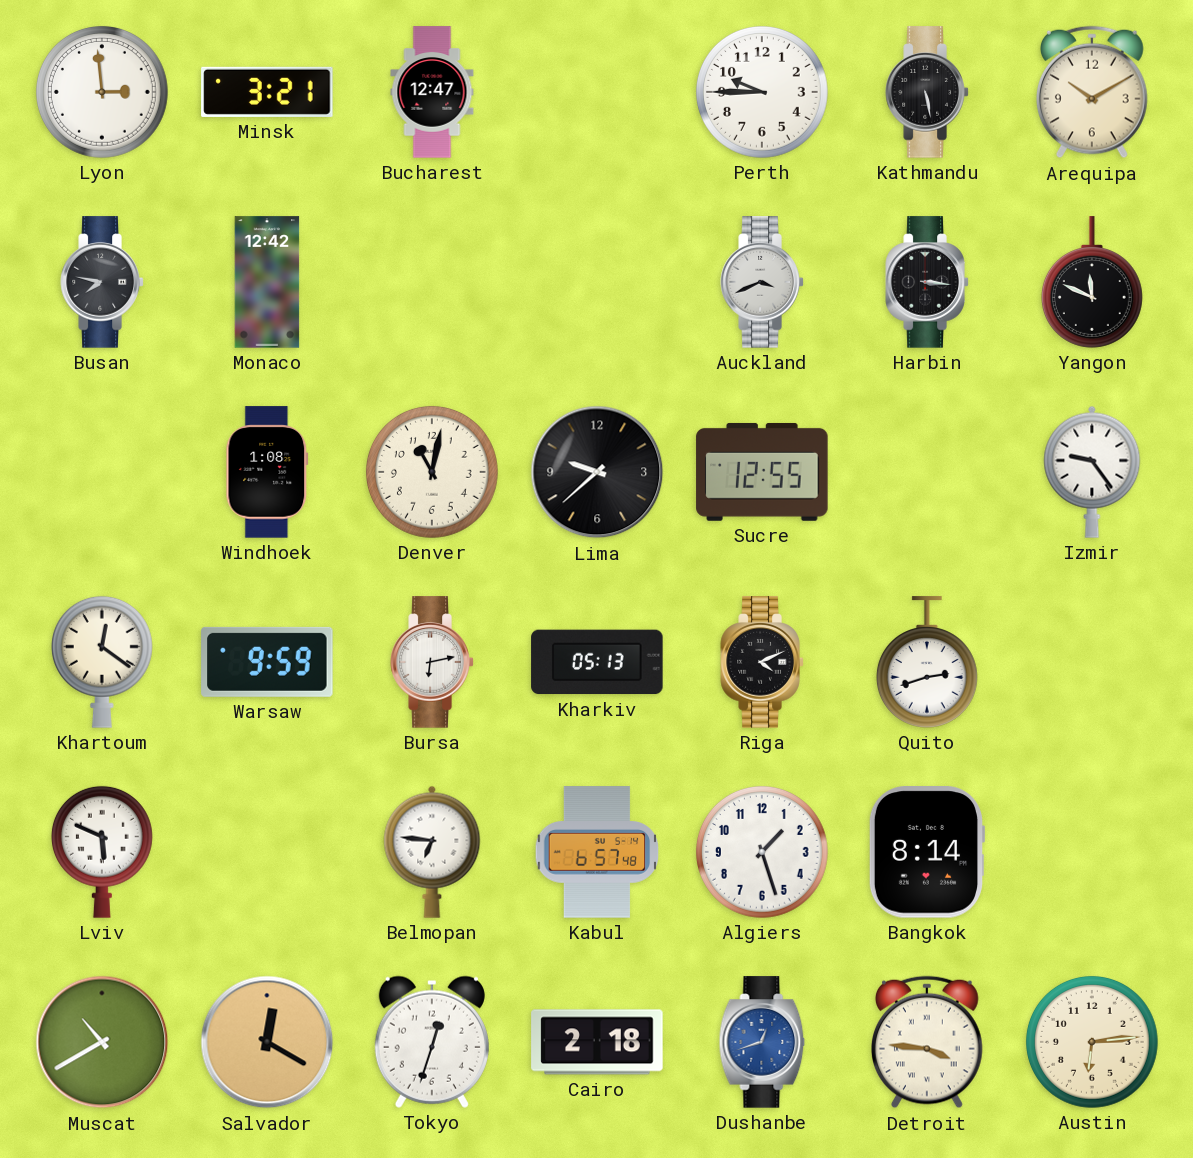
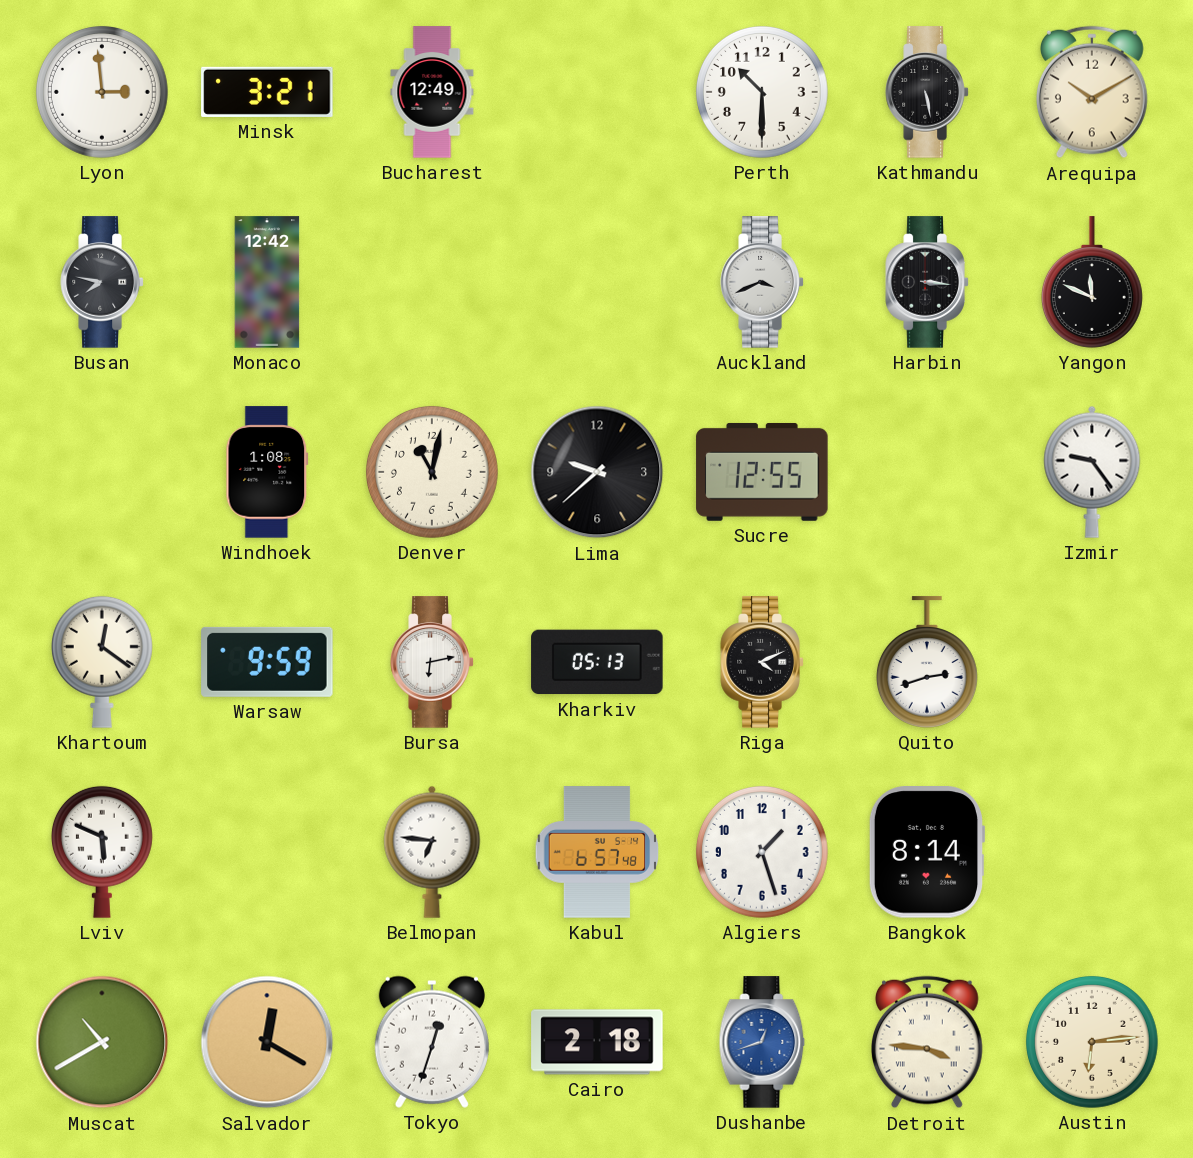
Bucharest: 12:47 -> 12:49
Perth: 9:45 -> 10:30
